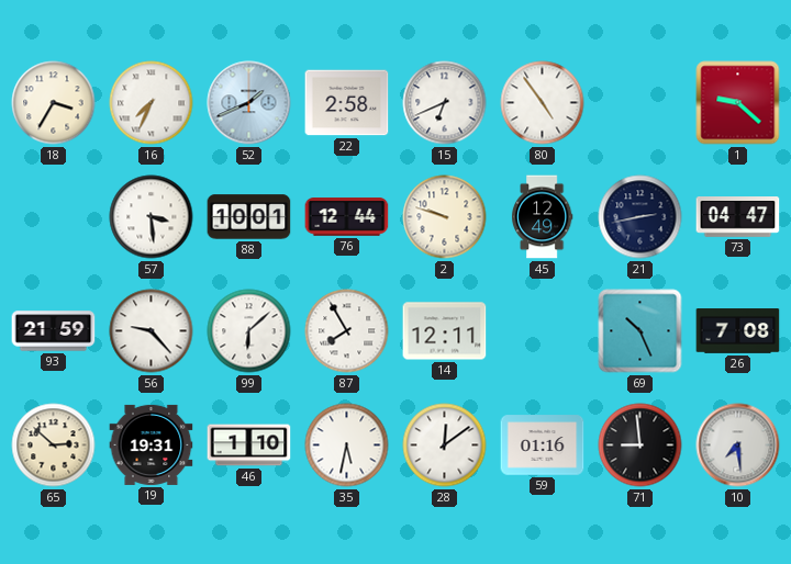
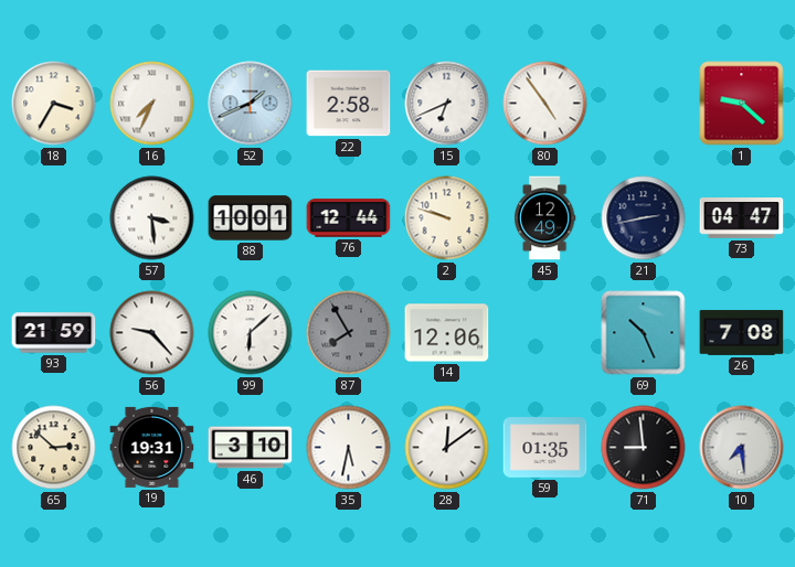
87 dial: white -> grey
14: 12:11 -> 12:06
46: 1:10 -> 3:10
59: 01:16 -> 01:35
